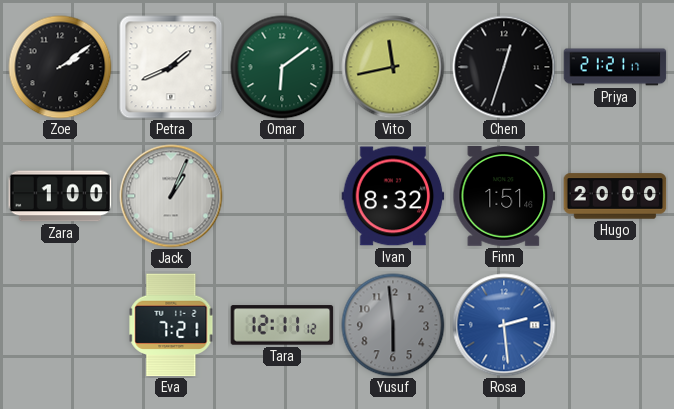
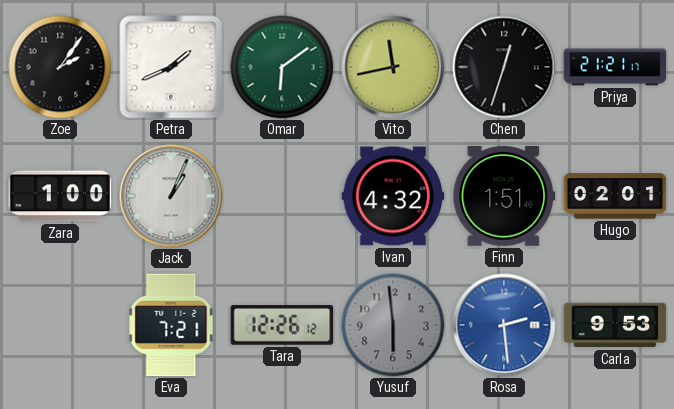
Zoe: 2:09 -> 2:06
Ivan: 8:32 -> 4:32
Hugo: 20:00 -> 02:01
Tara: 12:11 -> 12:26
Carla: none -> 9:53
